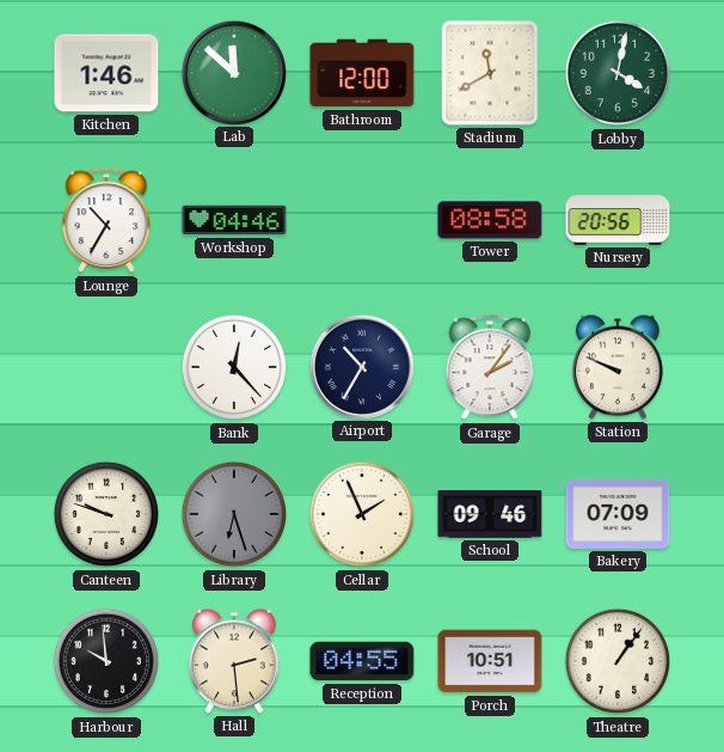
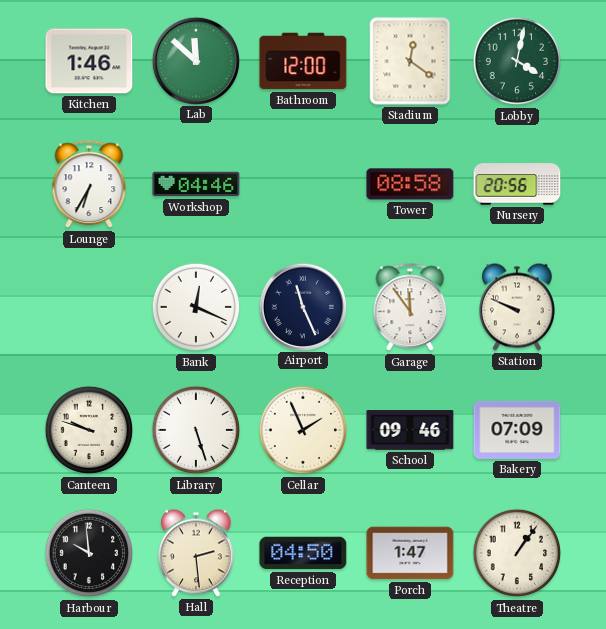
Stadium: 11:40 -> 12:21
Lounge: 10:35 -> 6:35
Bank: 12:23 -> 12:19
Airport: 10:35 -> 11:26
Garage: 2:06 -> 11:54
Library: 6:27 -> 5:27
Library dial: grey -> white
Reception: 04:55 -> 04:50
Porch: 10:51 -> 1:47
